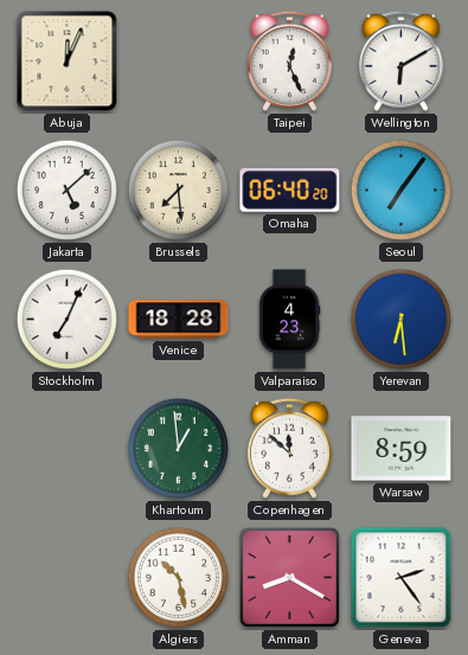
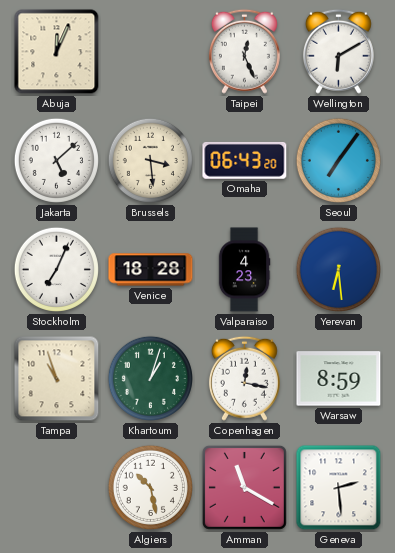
Brussels: 7:29 -> 3:29
Omaha: 06:40 -> 06:43
Tampa: none -> 10:57
Khartoum: 12:59 -> 1:03
Copenhagen: 11:52 -> 12:17
Amman: 8:20 -> 11:20
Geneva: 2:24 -> 2:29
